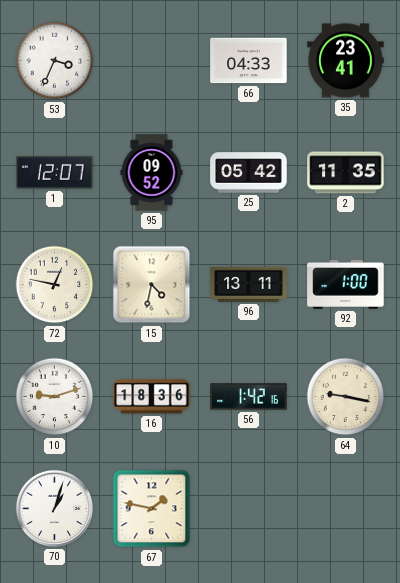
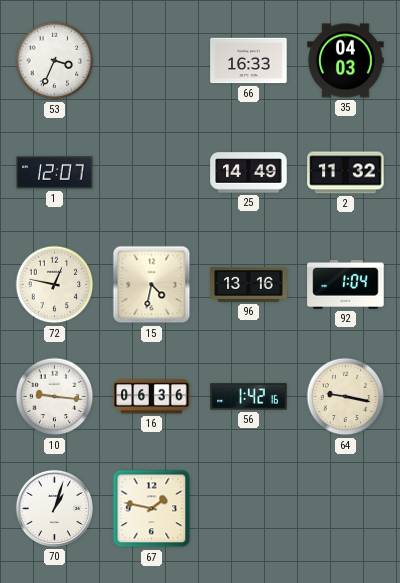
66: 04:33 -> 16:33
35: 23:41 -> 04:03
95: 09:52 -> none
25: 05:42 -> 14:49
2: 11:35 -> 11:32
96: 13:11 -> 13:16
92: 1:00 -> 1:04
10: 9:12 -> 9:16
16: 18:36 -> 06:36
